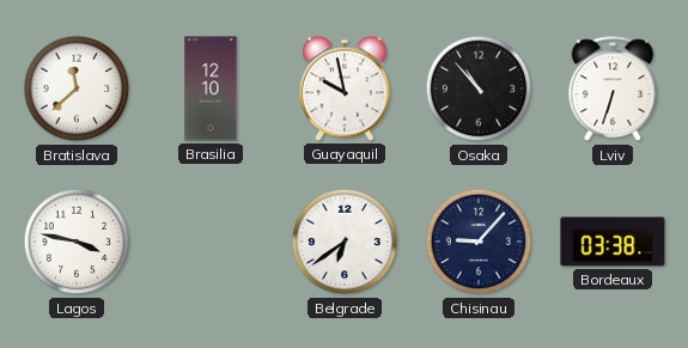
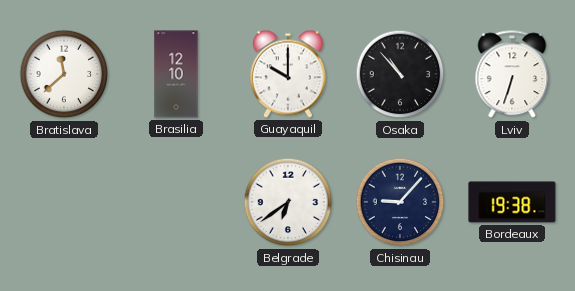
Guayaquil: 9:58 -> 10:00
Lagos: 3:47 -> none
Bordeaux: 03:38 -> 19:38
